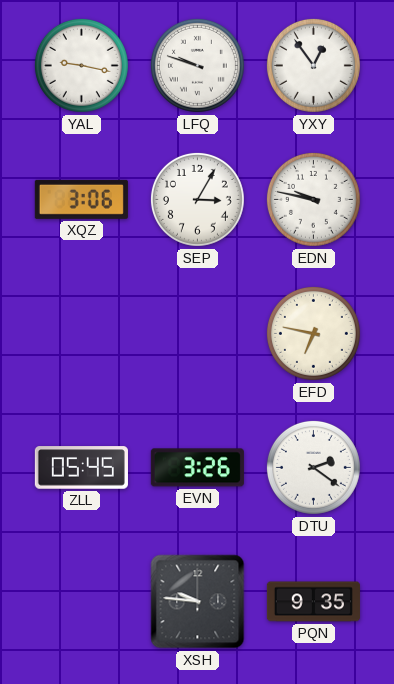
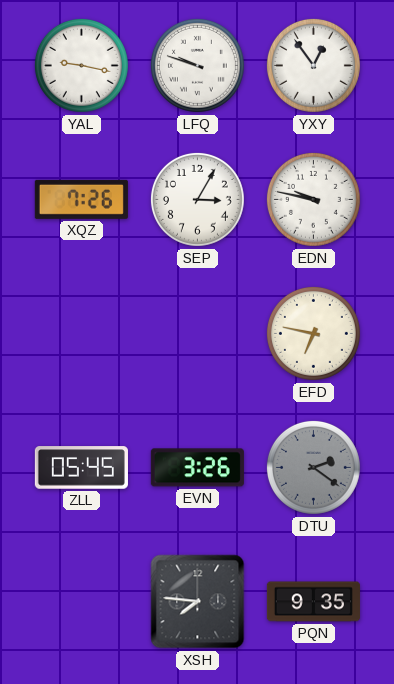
XQZ: 3:06 -> 7:26
DTU dial: white -> grey
XSH: 9:46 -> 7:46
